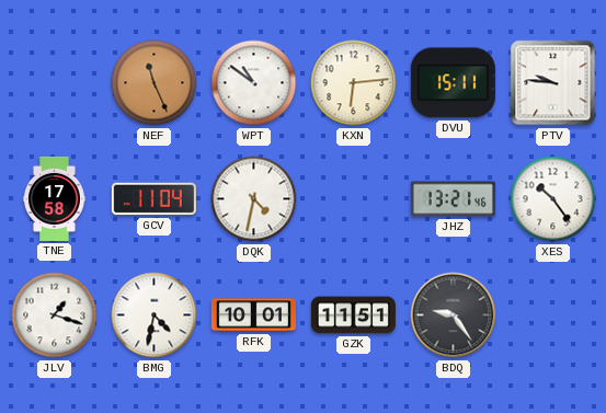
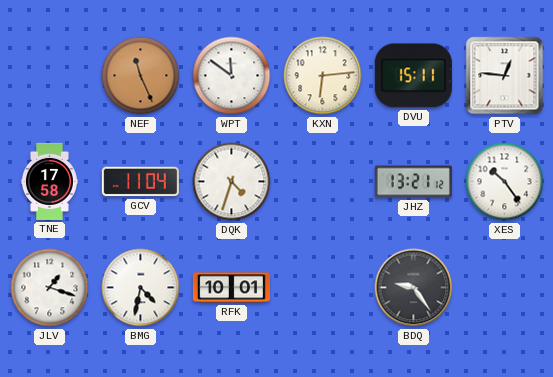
WPT: 10:51 -> 11:51
PTV: 9:46 -> 12:46
DQK: 4:32 -> 4:33
JHZ: 13:21:46 -> 13:21:12
GZK: 11:51 -> none
